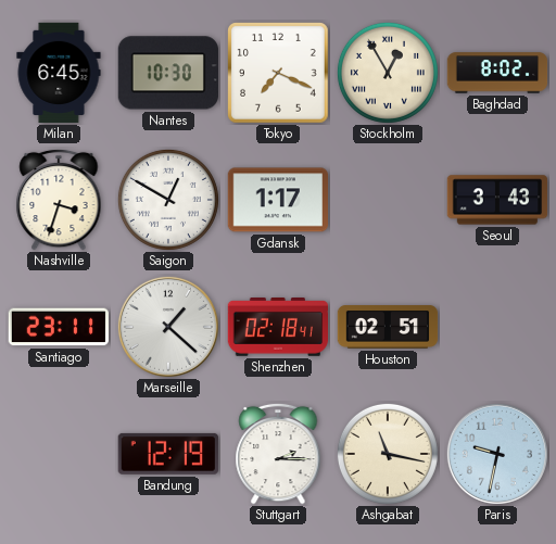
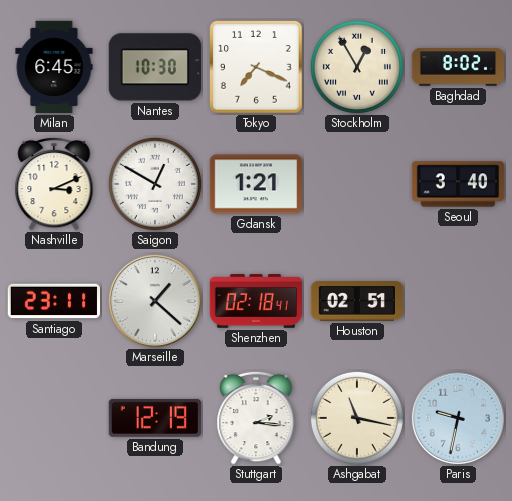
Nashville: 3:33 -> 3:11
Gdansk: 1:17 -> 1:21
Seoul: 3:43 -> 3:40
Stuttgart: 2:15 -> 2:16
